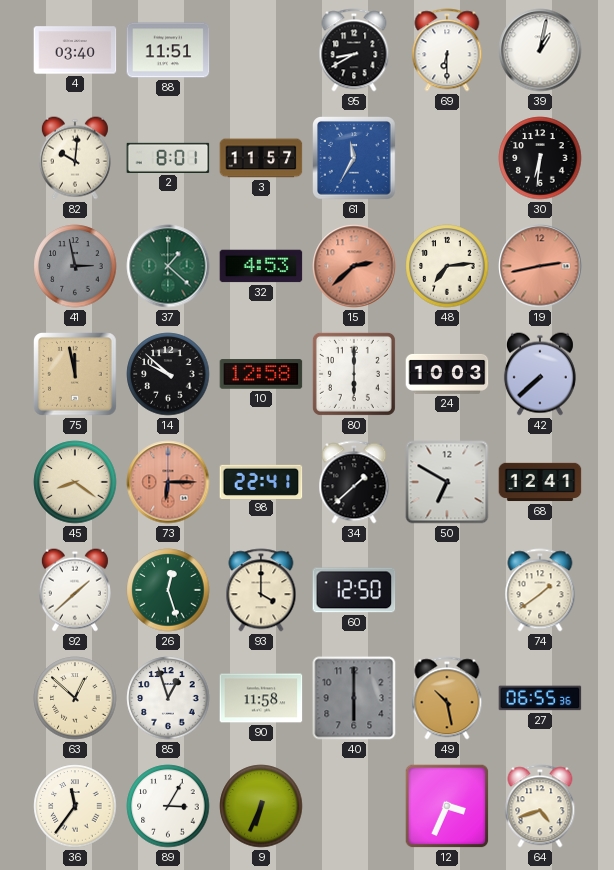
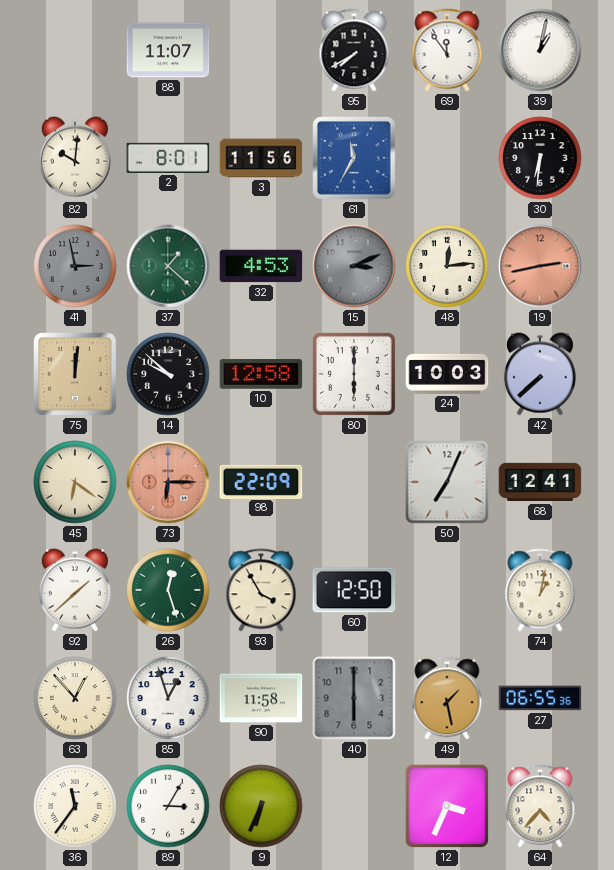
4: 03:40 -> none
88: 11:51 -> 11:07
95: 8:40 -> 7:40
69: 6:30 -> 11:54
3: 11:57 -> 11:56
15: 2:38 -> 3:11
15 dial: salmon -> grey
48: 7:14 -> 12:14
75: 11:58 -> 12:01
45: 8:21 -> 6:21
98: 22:41 -> 22:09
34: 1:38 -> none
50: 6:50 -> 7:04
93: 4:00 -> 3:55
74: 1:39 -> 1:02
63: 12:52 -> 12:53
49: 10:28 -> 1:28
64: 4:42 -> 4:37
